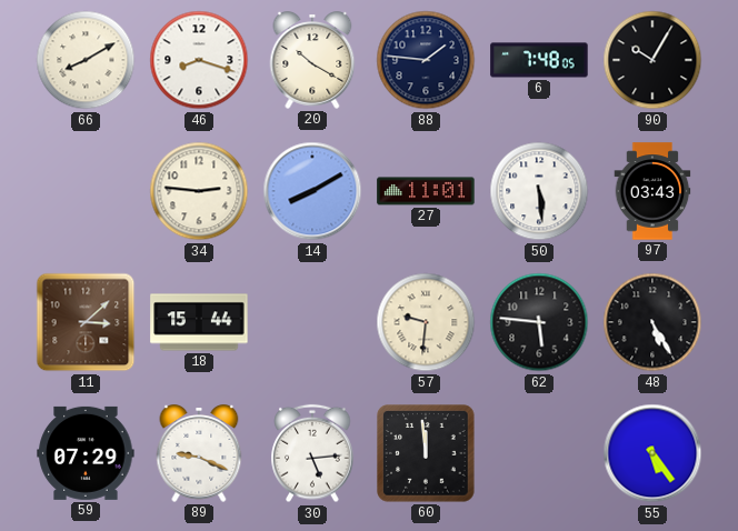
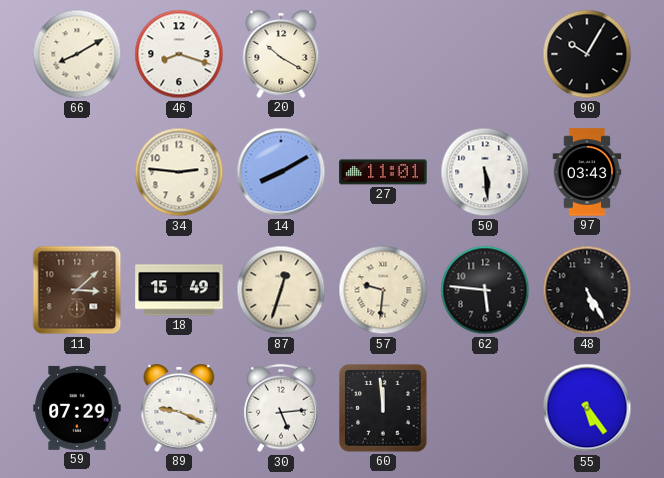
88: 1:46 -> none
6: 7:48 -> none
18: 15:44 -> 15:49
87: none -> 12:33
